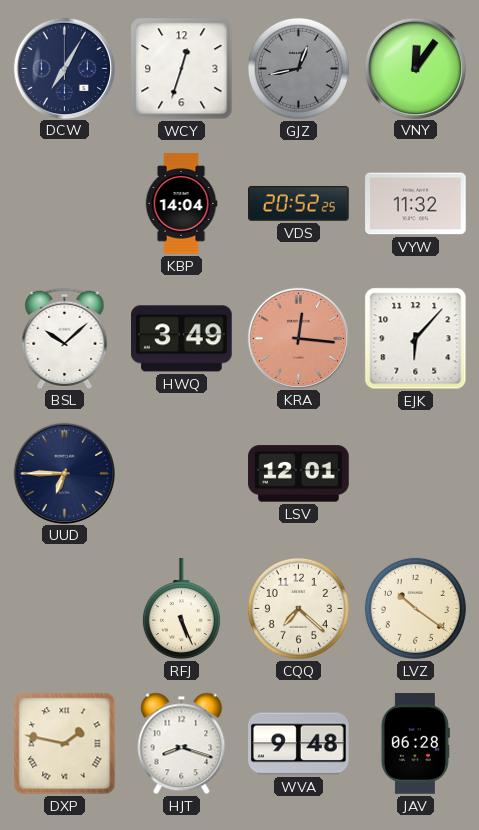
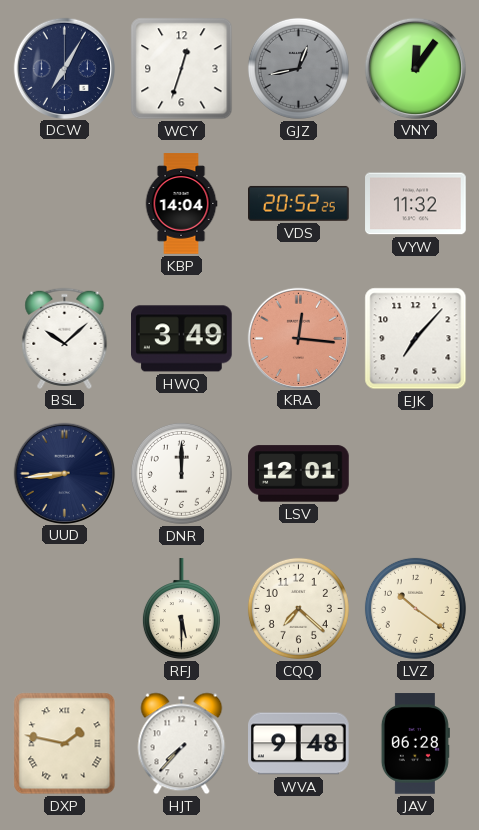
EJK: 6:07 -> 7:07
UUD: 6:45 -> 8:44
DNR: none -> 12:00
RFJ: 5:26 -> 5:30
HJT: 8:18 -> 7:37
